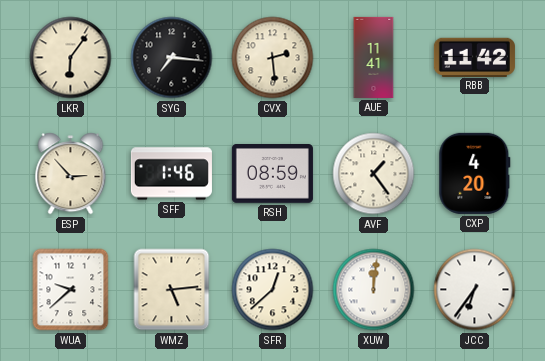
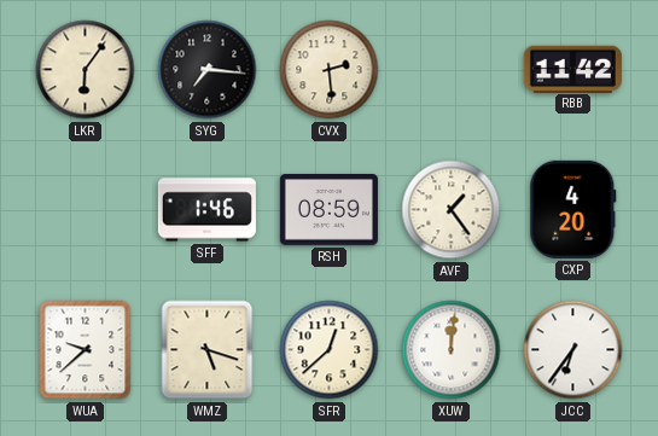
AUE: 11:41 -> none
ESP: 2:53 -> none
WMZ: 5:14 -> 5:18
